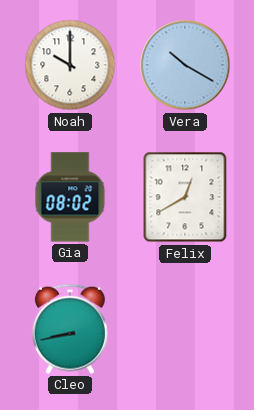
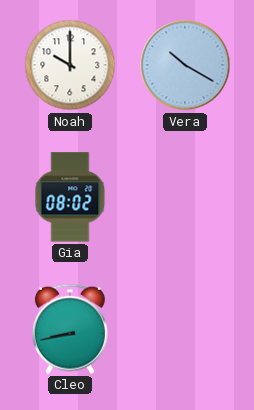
Felix: 12:40 -> none
